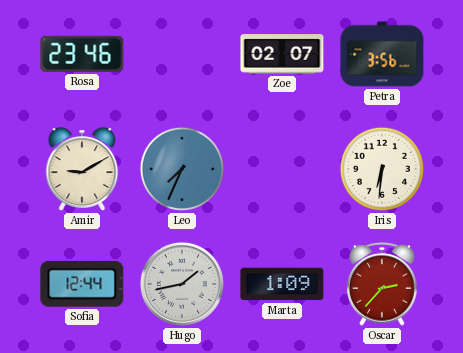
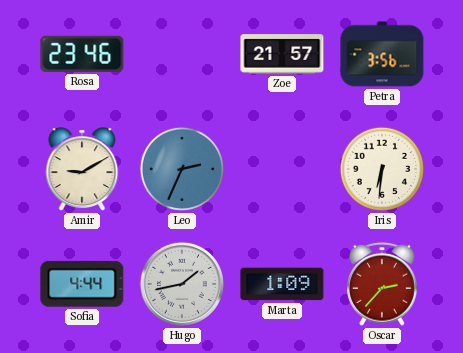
Zoe: 02:07 -> 21:57
Leo: 7:34 -> 2:34
Sofia: 12:44 -> 4:44
